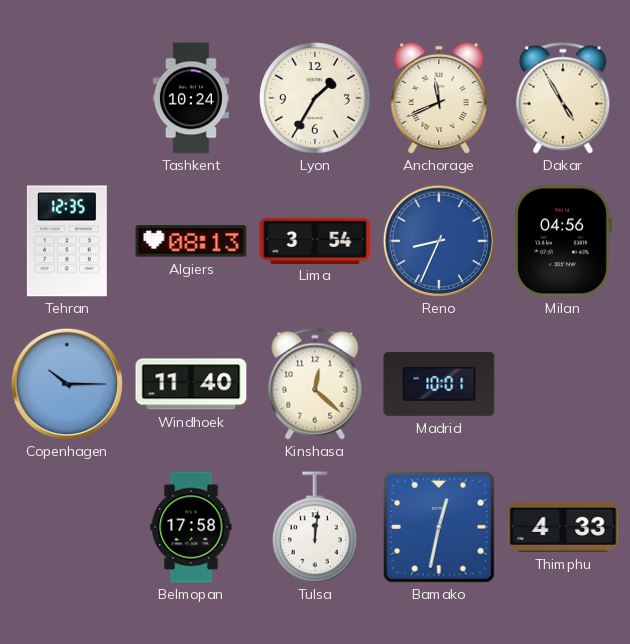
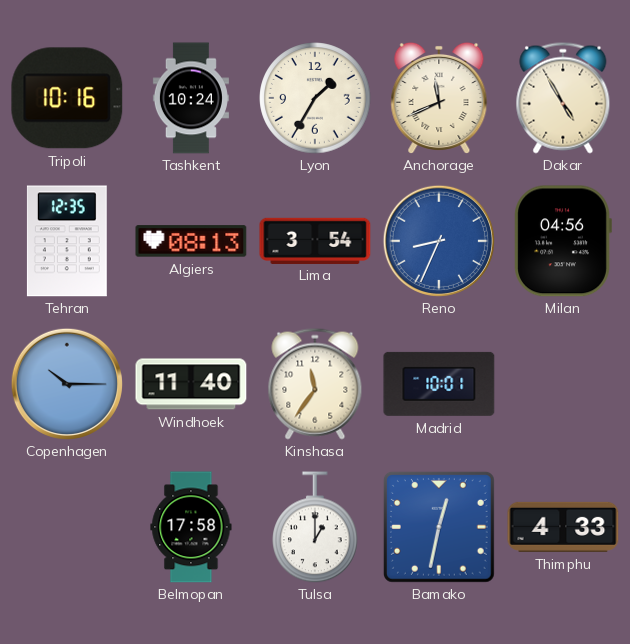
Tripoli: none -> 10:16
Kinshasa: 12:22 -> 11:36
Tulsa: 12:01 -> 1:00
